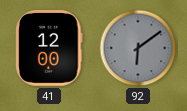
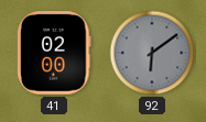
41: 12:00 -> 02:00
